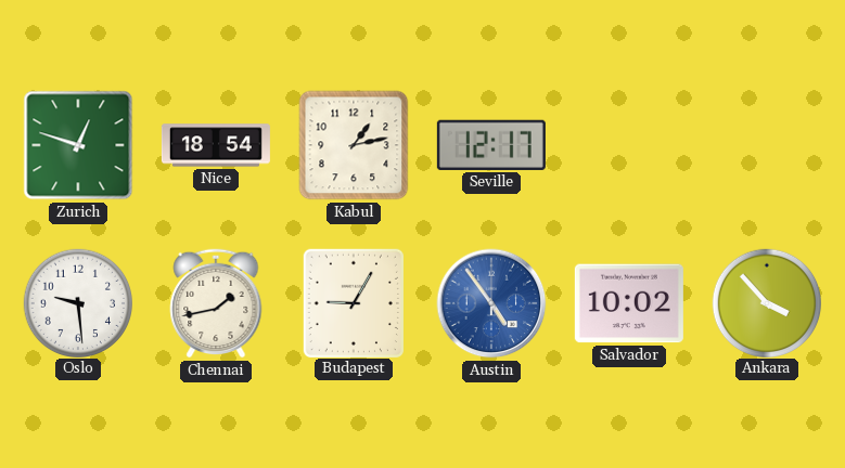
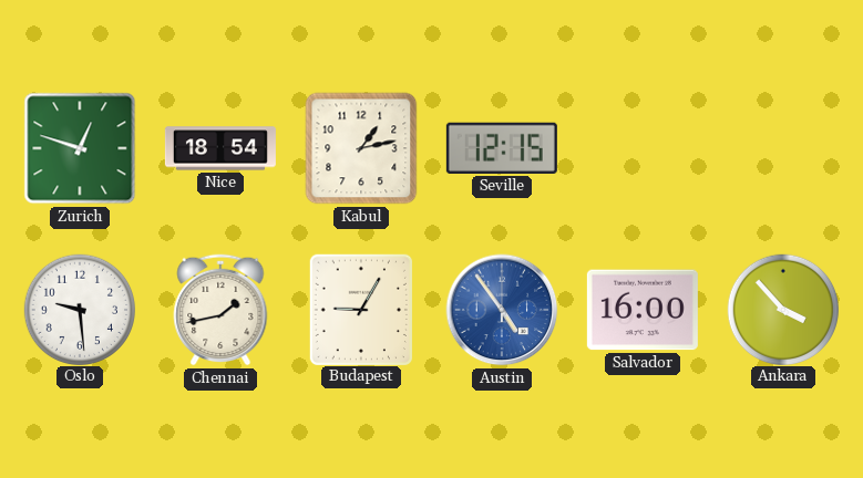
Seville: 12:17 -> 12:15
Salvador: 10:02 -> 16:00
